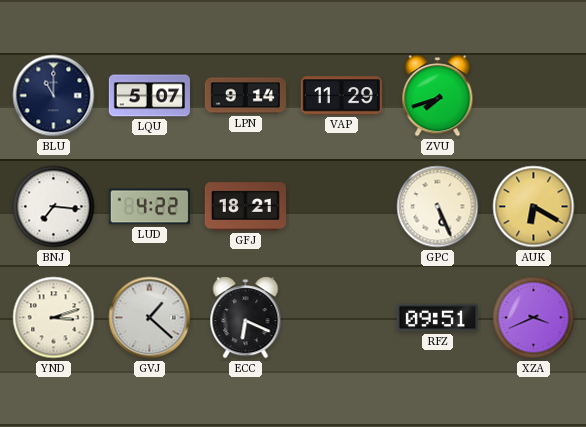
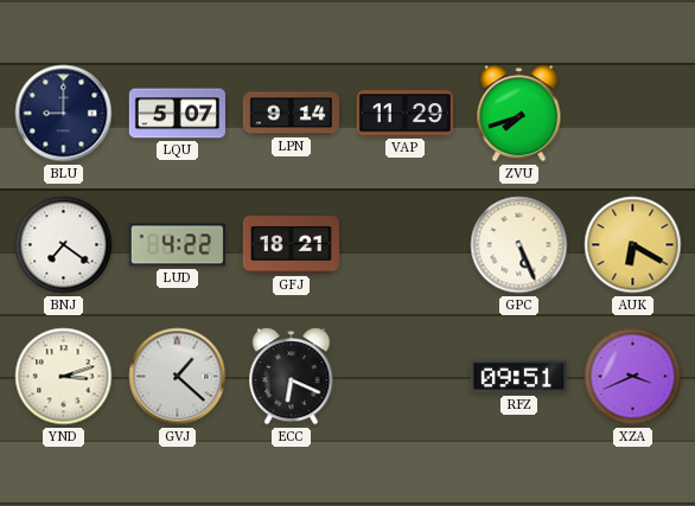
BLU: 11:00 -> 9:00
BNJ: 7:16 -> 7:21
